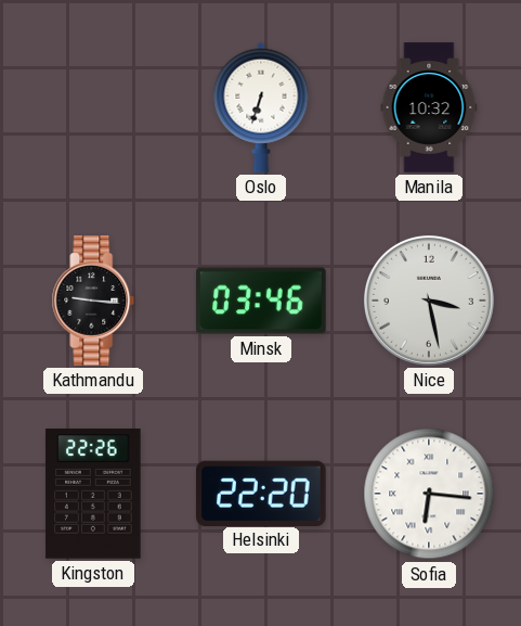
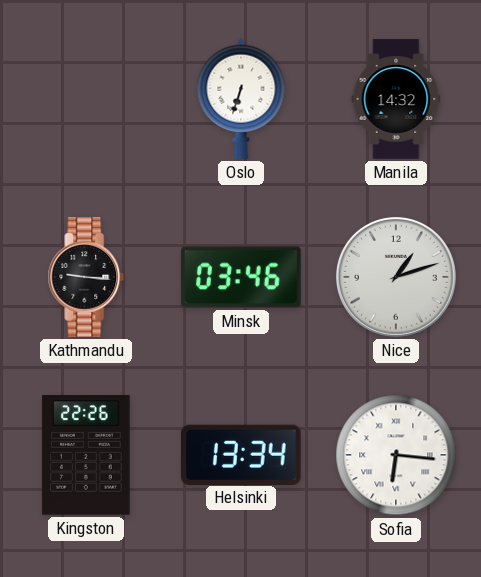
Manila: 10:32 -> 14:32
Nice: 3:28 -> 1:12
Helsinki: 22:20 -> 13:34
